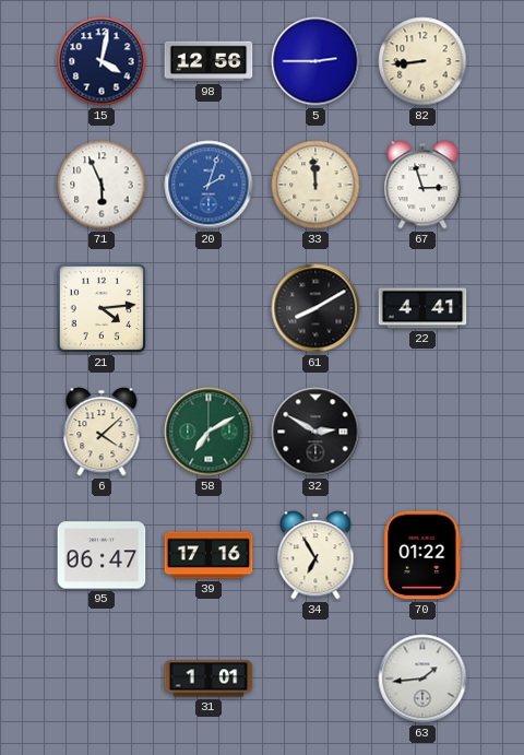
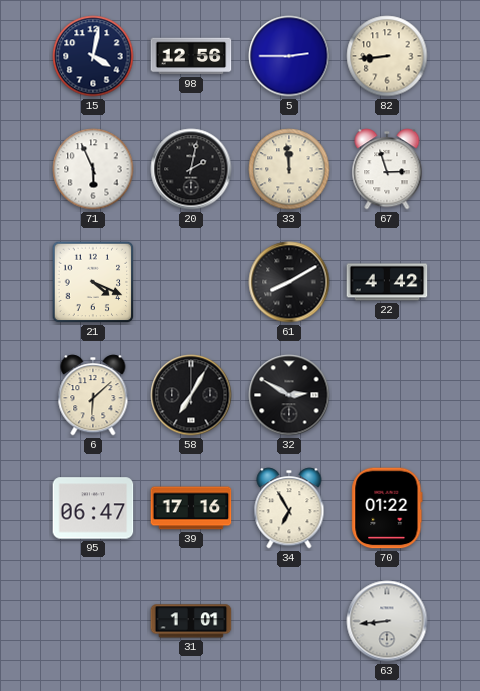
20: 2:03 -> 2:02
20 dial: blue -> black
21: 4:14 -> 4:19
22: 4:41 -> 4:42
6: 4:08 -> 6:08
58: 7:10 -> 7:05
58 dial: green -> black
63: 1:44 -> 8:44
